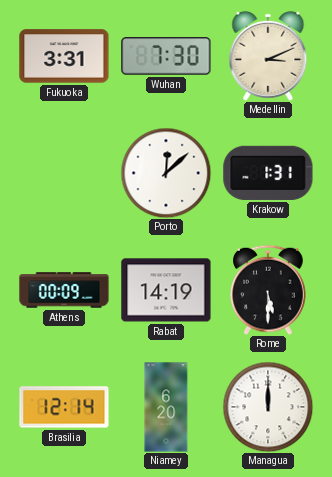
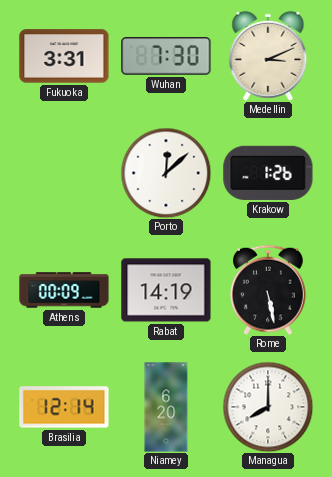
Krakow: 1:31 -> 1:26
Rome: 5:30 -> 5:28
Managua: 12:00 -> 8:00
